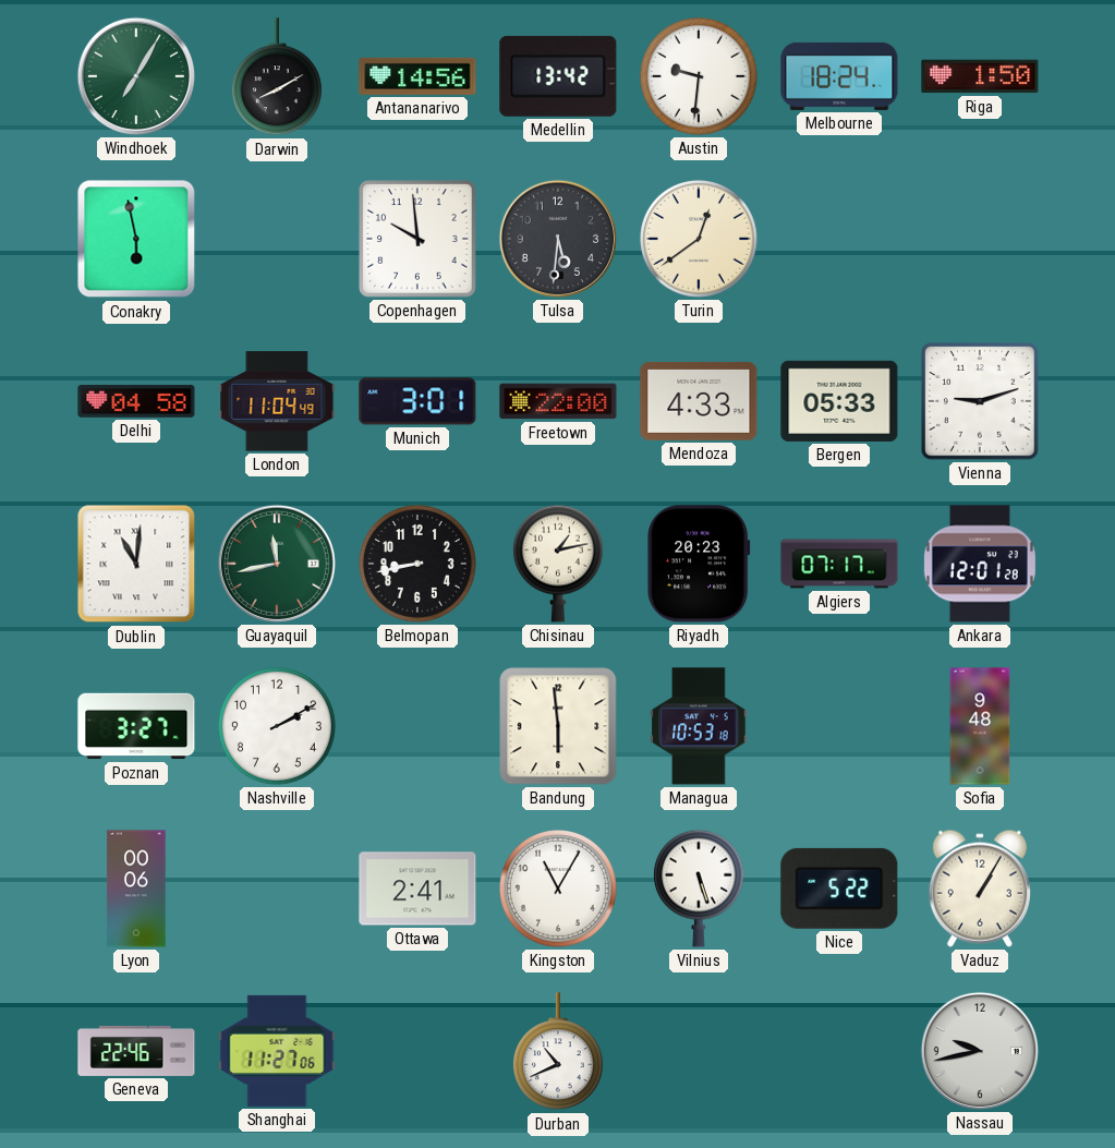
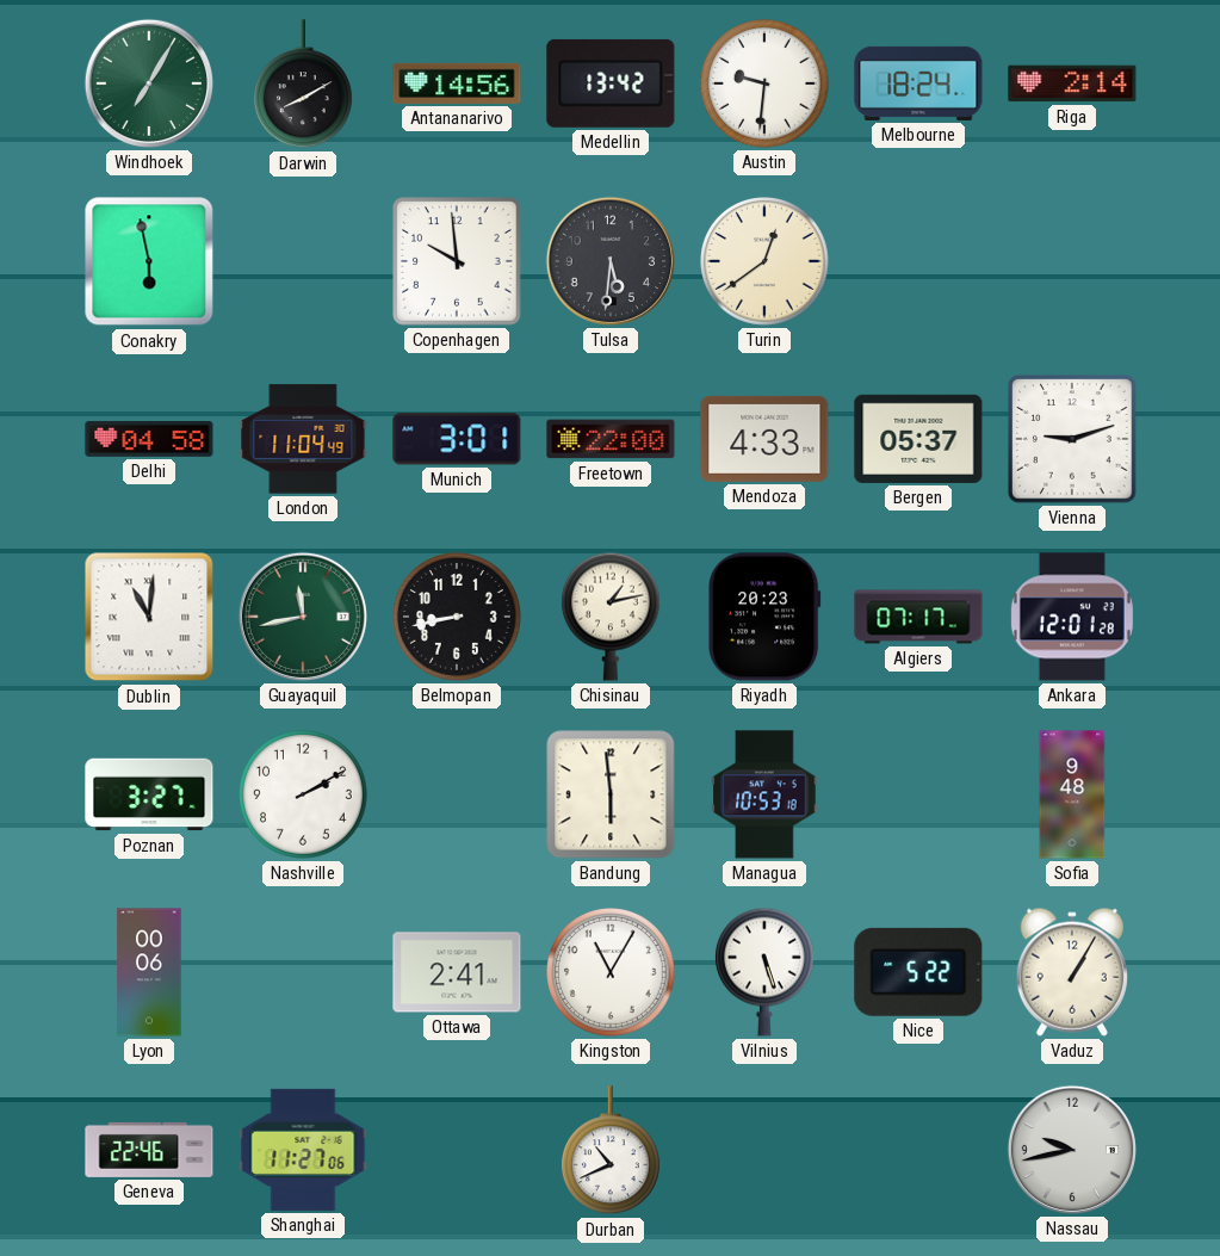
Riga: 1:50 -> 2:14
Bergen: 05:33 -> 05:37
